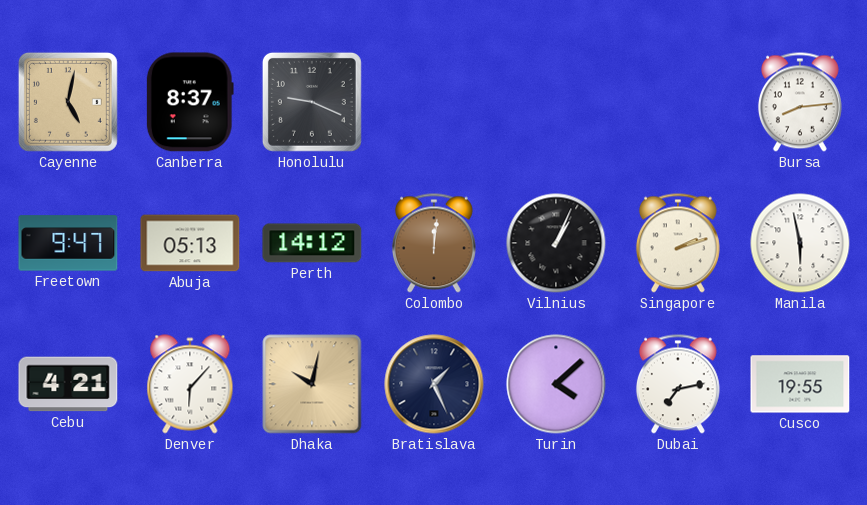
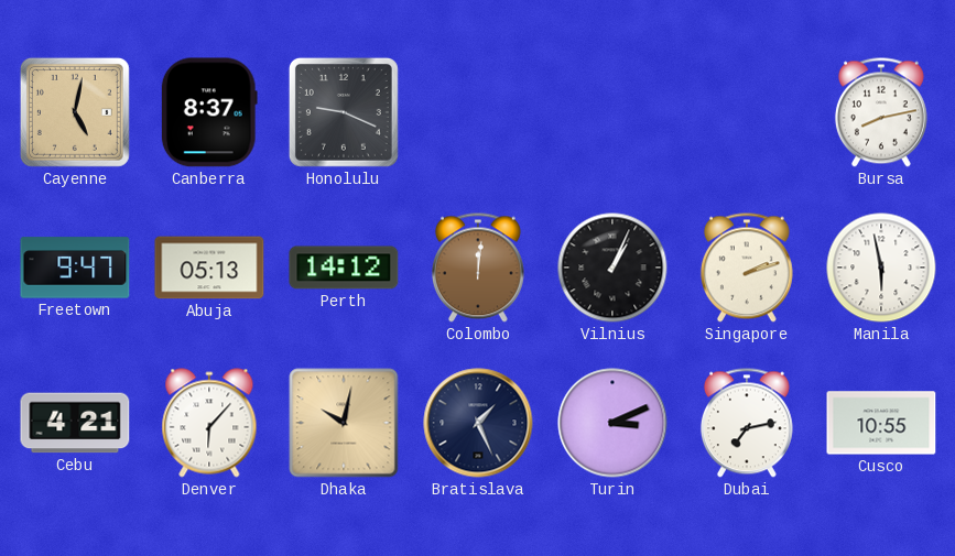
Bursa: 8:14 -> 8:13
Turin: 4:08 -> 3:11
Cusco: 19:55 -> 10:55
